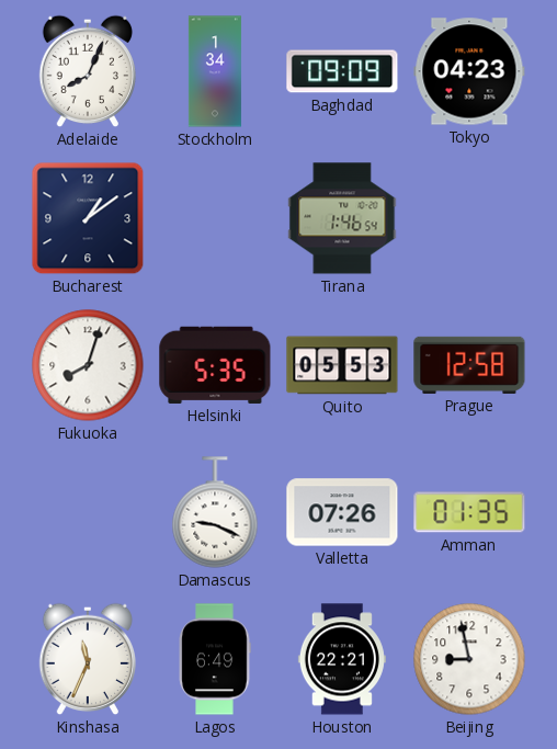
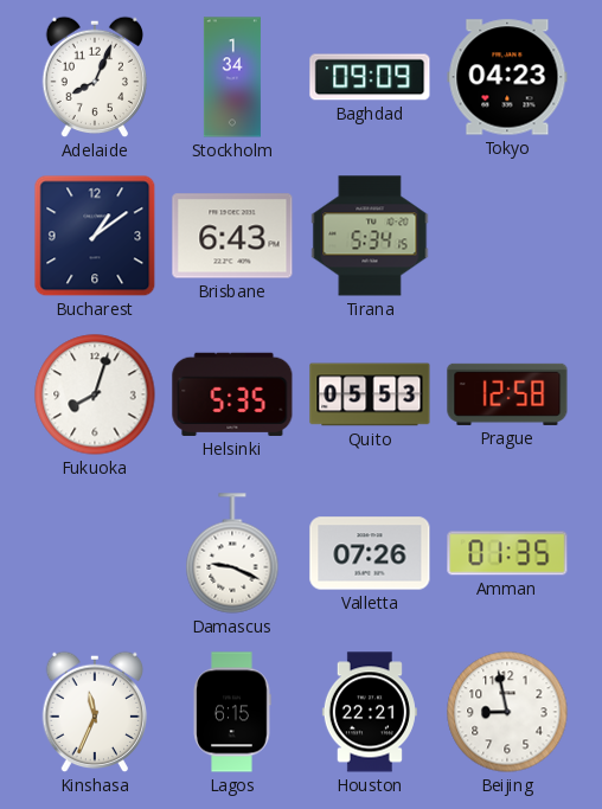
Brisbane: none -> 6:43
Tirana: 1:46 -> 5:34
Lagos: 6:49 -> 6:15
